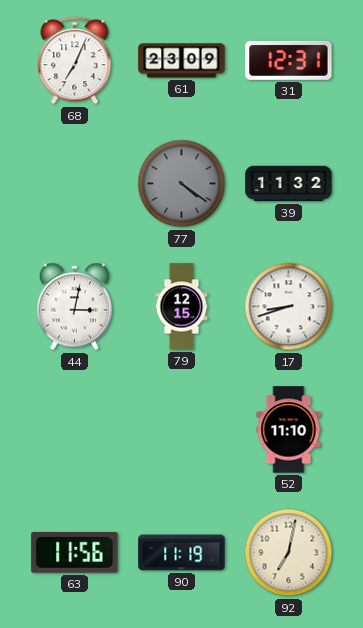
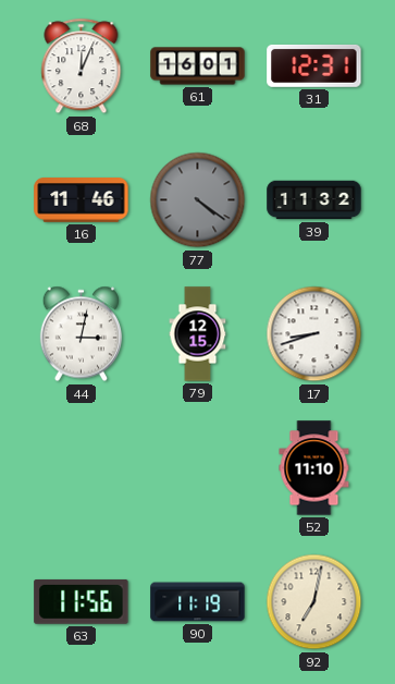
68: 7:04 -> 12:04
61: 23:09 -> 16:01
16: none -> 11:46
